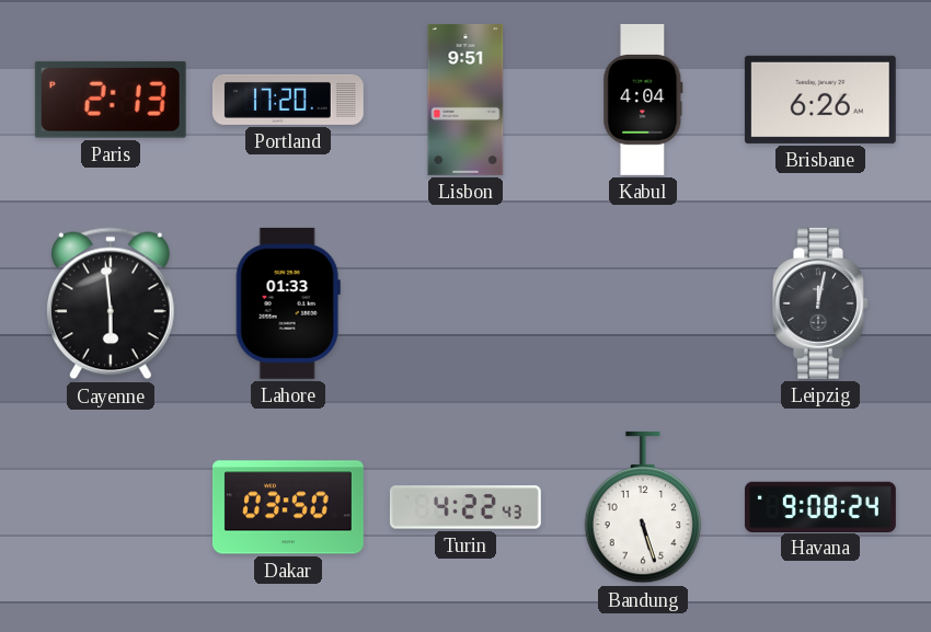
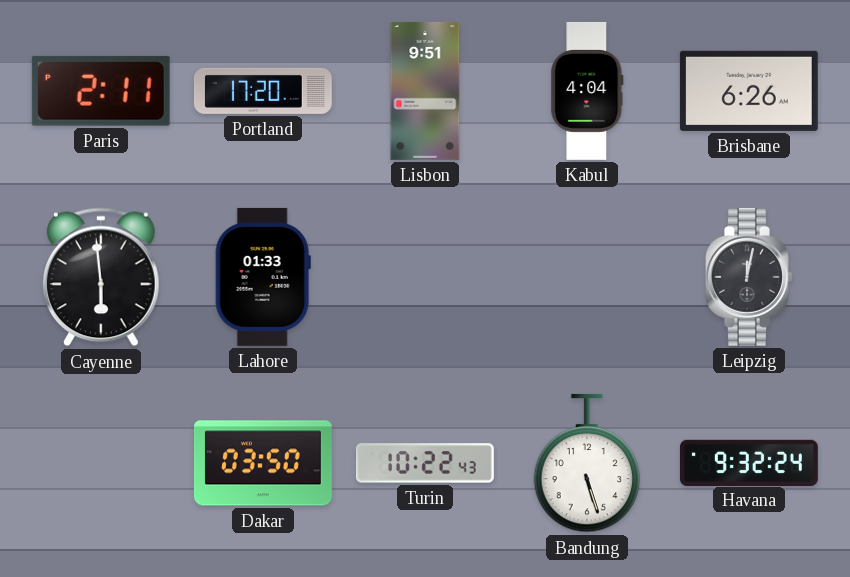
Paris: 2:13 -> 2:11
Turin: 4:22 -> 10:22
Havana: 9:08 -> 9:32
